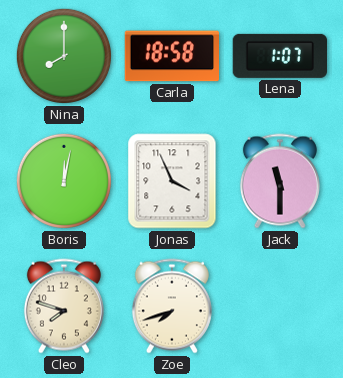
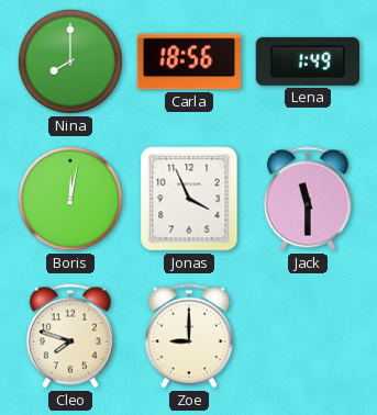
Carla: 18:58 -> 18:56
Lena: 1:07 -> 1:49
Zoe: 7:42 -> 9:00
